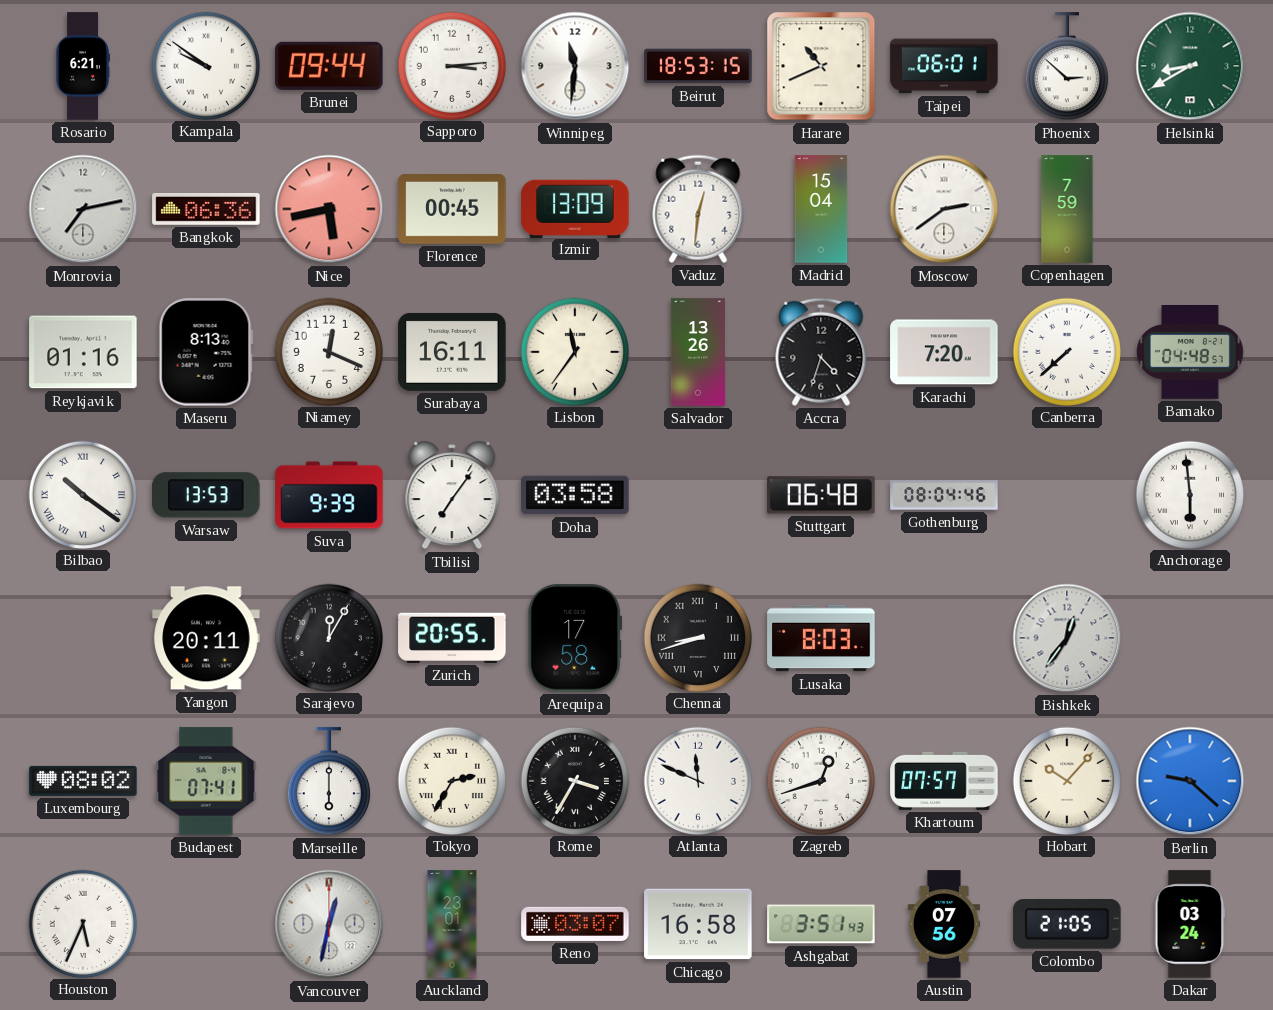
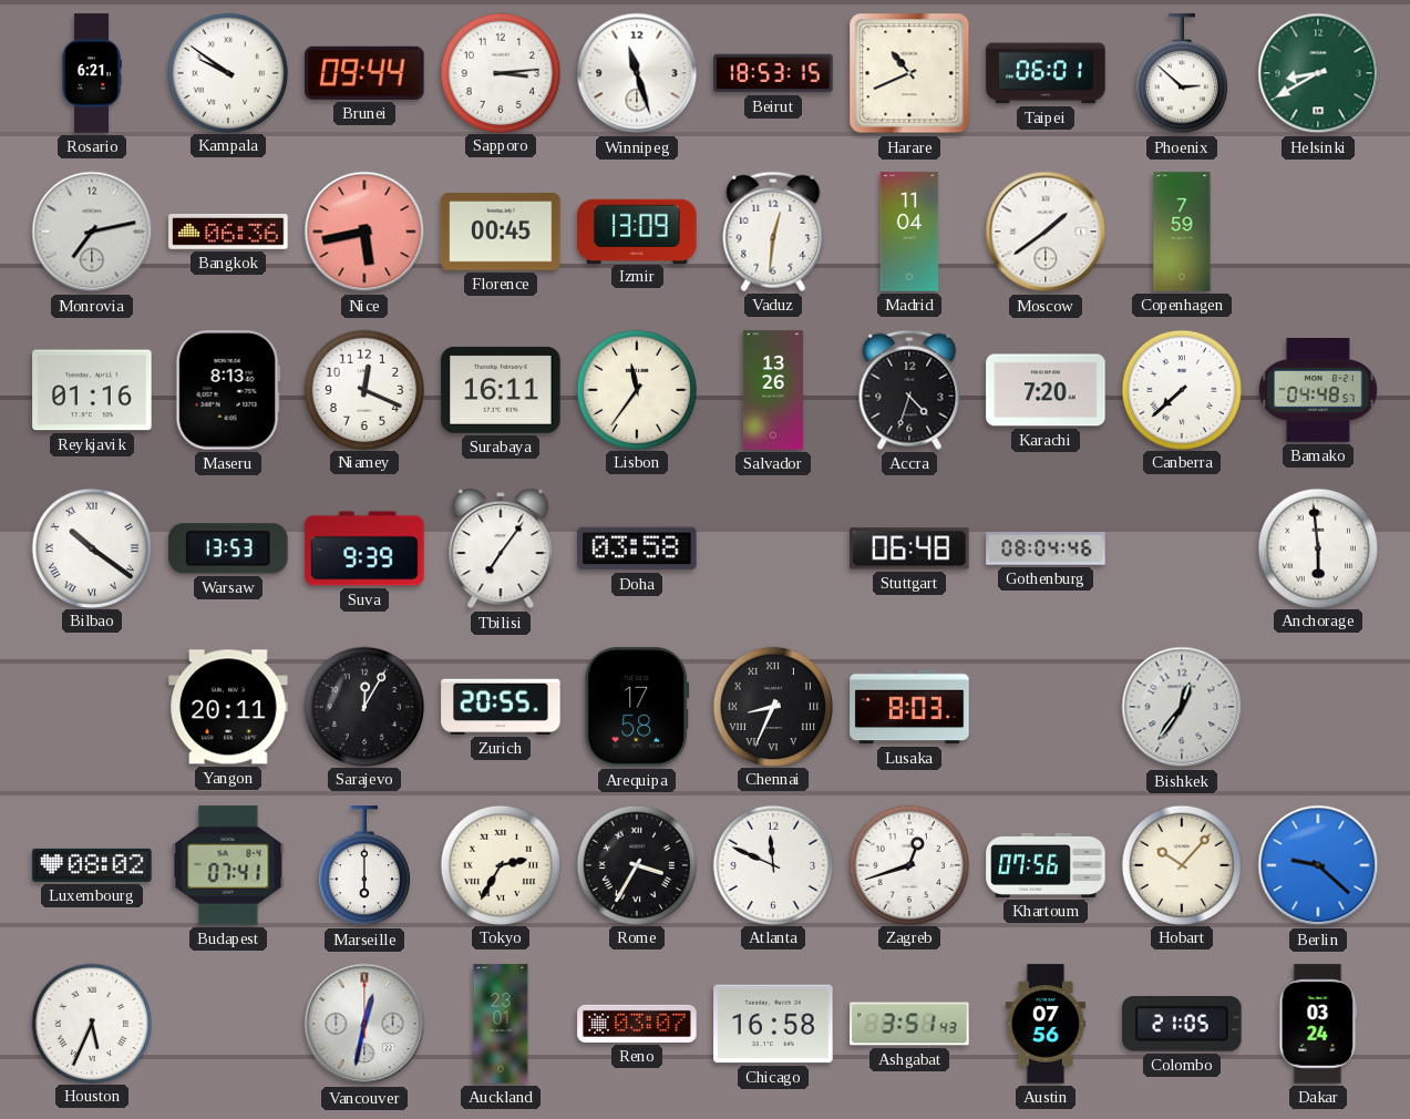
Winnipeg: 11:31 -> 11:27
Madrid: 15:04 -> 11:04
Moscow: 2:39 -> 1:39
Chennai: 8:42 -> 8:34
Khartoum: 07:57 -> 07:56
